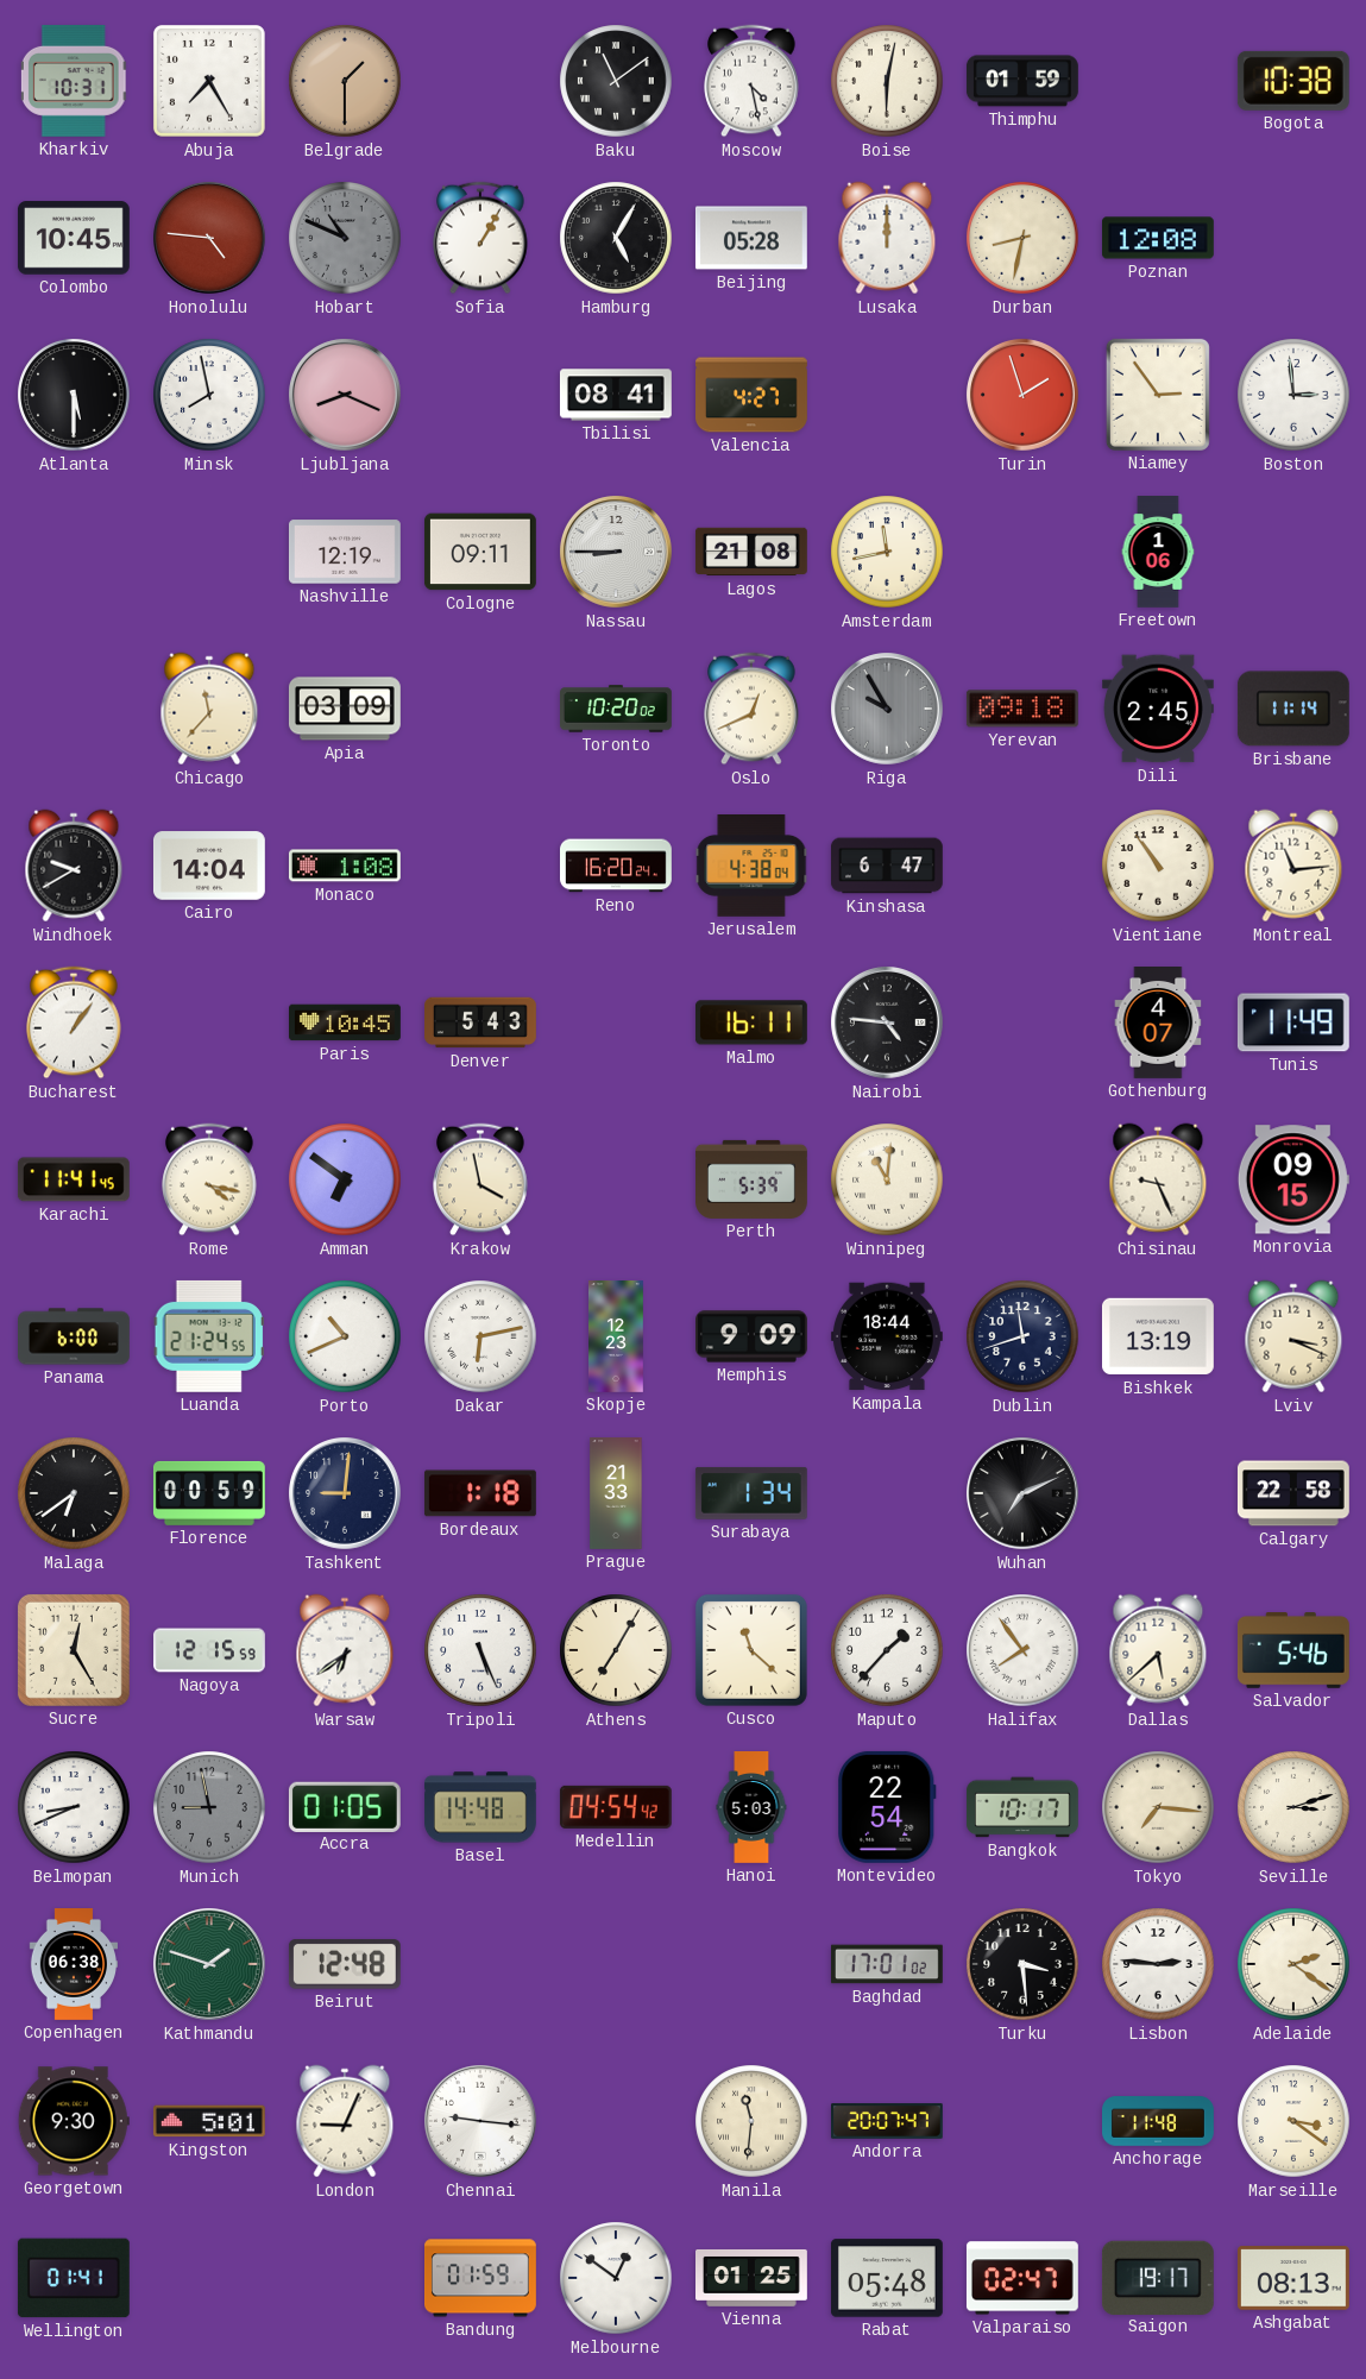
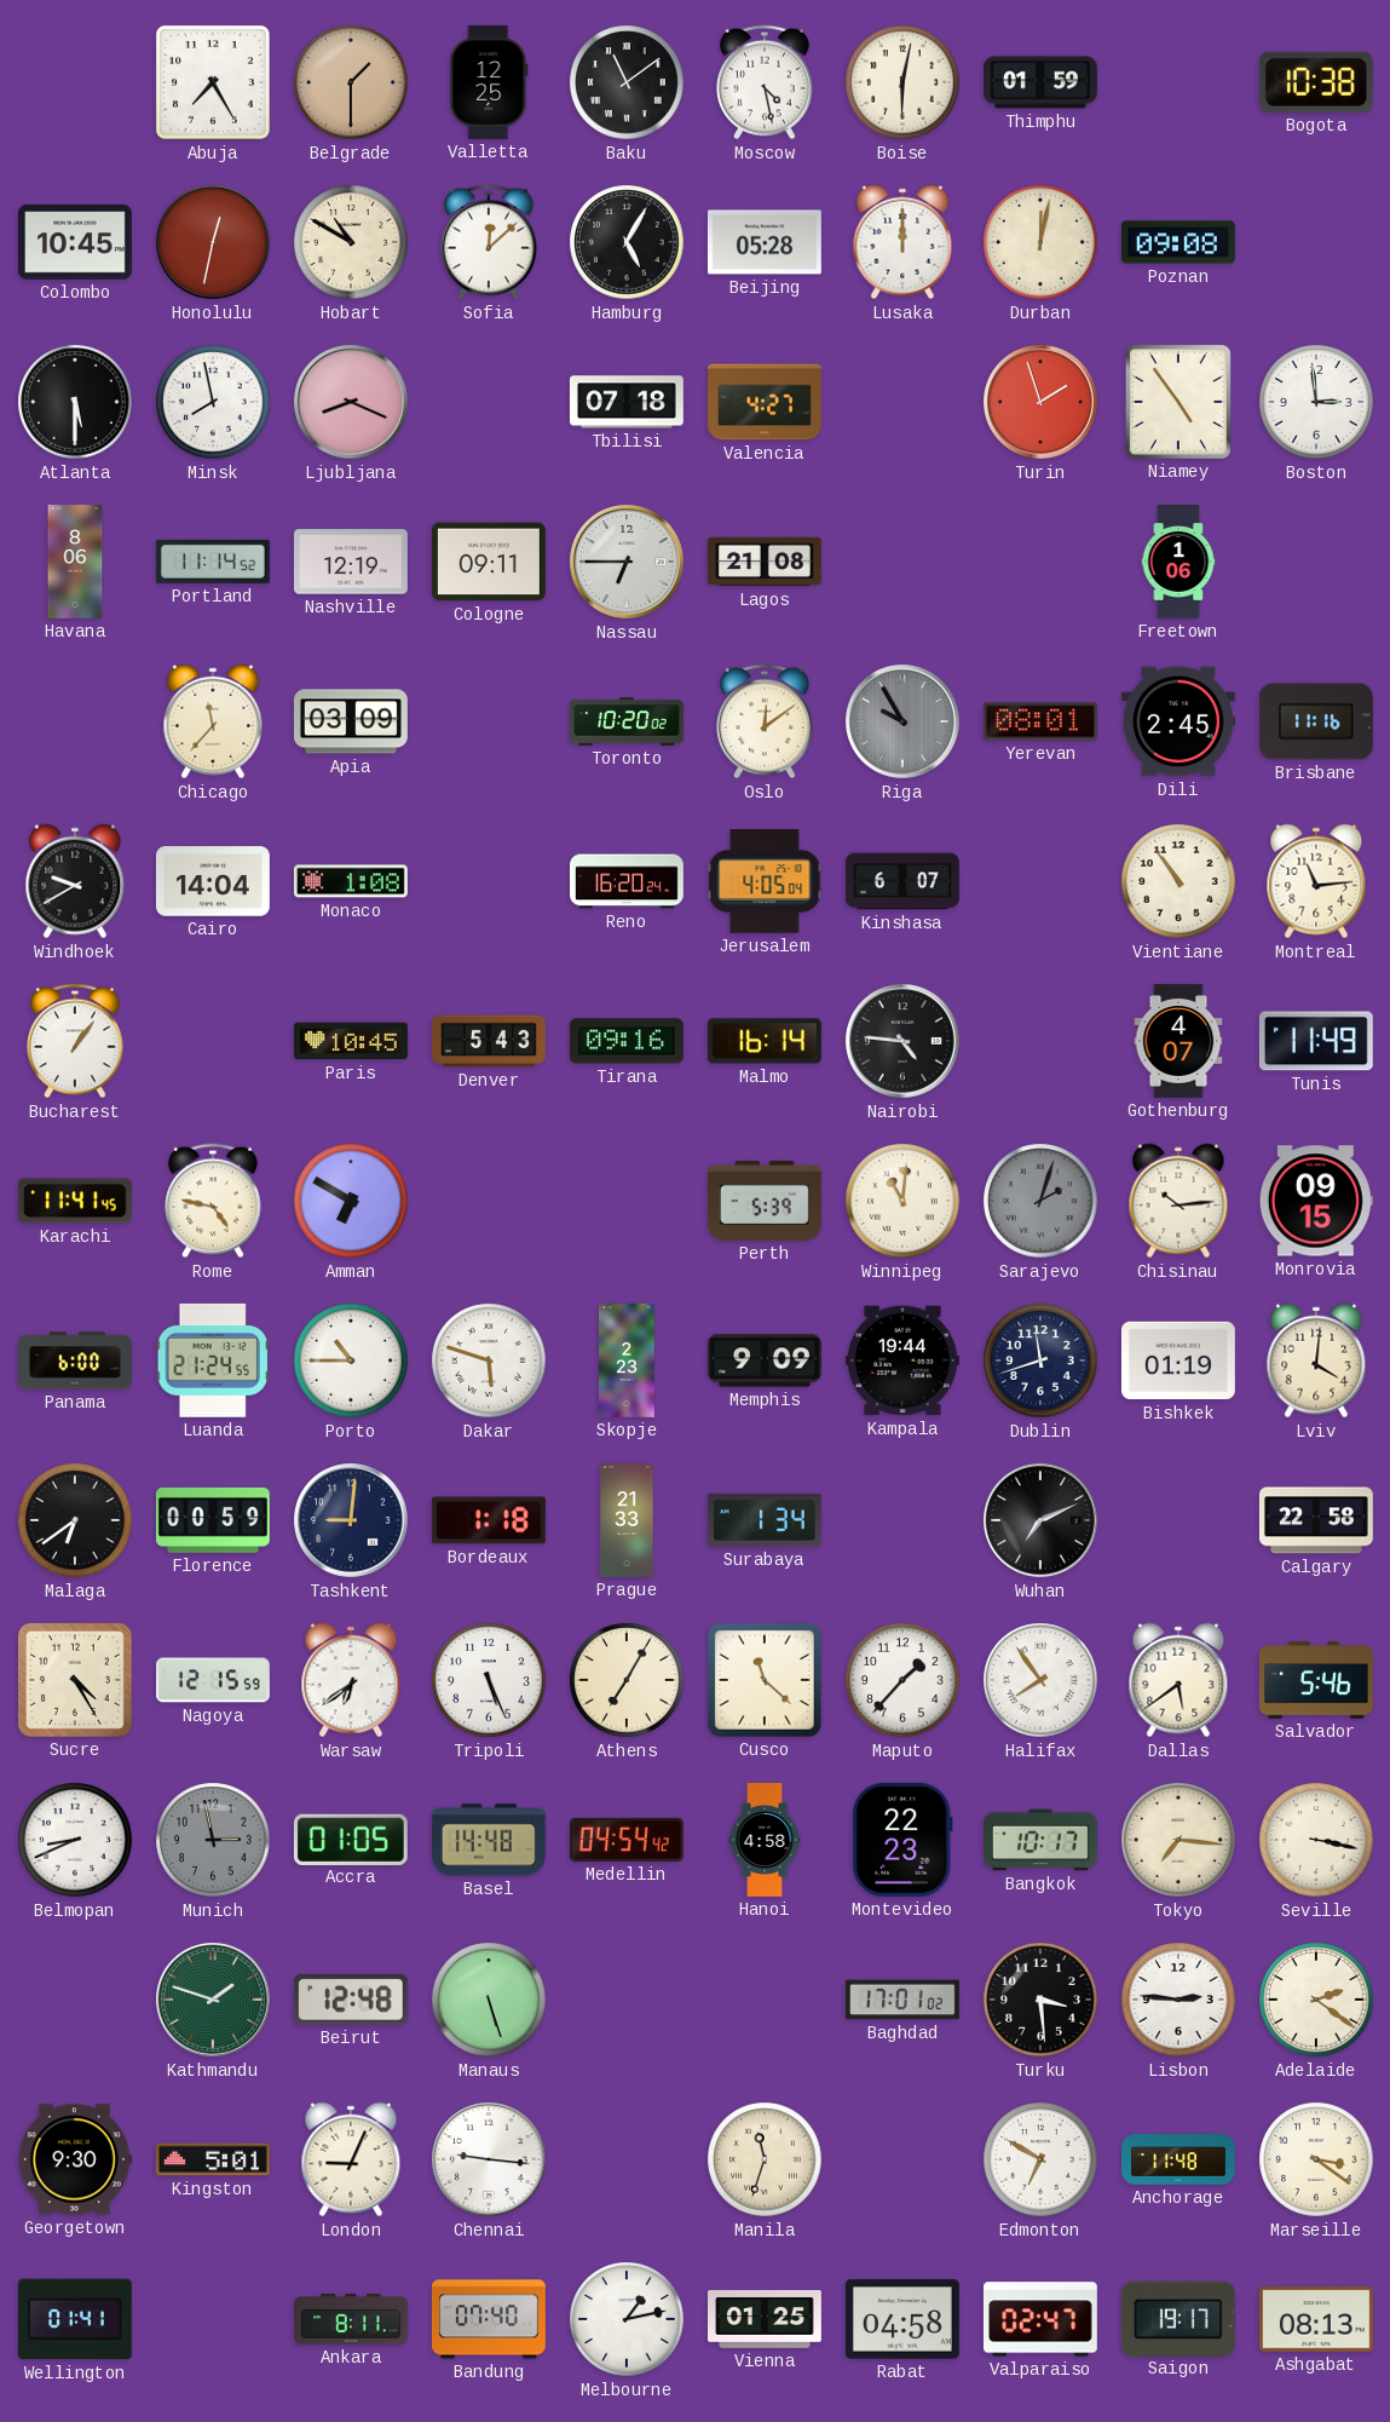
Kharkiv: 10:31 -> none
Valletta: none -> 12:25
Honolulu: 4:46 -> 12:32
Hobart: 10:49 -> 10:50
Hobart dial: grey -> cream
Sofia: 1:05 -> 12:08
Durban: 8:32 -> 12:02
Poznan: 12:08 -> 09:08
Tbilisi: 08:41 -> 07:18
Niamey: 2:54 -> 4:54
Havana: none -> 8:06
Portland: none -> 11:14
Nassau: 8:45 -> 6:45
Amsterdam: 11:43 -> none
Oslo: 12:41 -> 12:09
Yerevan: 09:18 -> 08:01
Brisbane: 11:14 -> 11:16
Jerusalem: 4:38 -> 4:05
Kinshasa: 6:47 -> 6:07
Tirana: none -> 09:16
Malmo: 16:11 -> 16:14
Rome: 4:17 -> 4:47
Amman: 6:51 -> 6:50
Krakow: 3:58 -> none
Sarajevo: none -> 2:03
Chisinau: 9:26 -> 10:14
Porto: 10:41 -> 10:45
Dakar: 6:13 -> 5:48
Skopje: 12:23 -> 2:23
Kampala: 18:44 -> 19:44
Bishkek: 13:19 -> 01:19
Lviv: 3:19 -> 4:01
Sucre: 12:25 -> 4:25
Dallas: 5:38 -> 5:39
Munich: 8:58 -> 2:58
Hanoi: 5:03 -> 4:58
Montevideo: 22:54 -> 22:23
Seville: 3:12 -> 3:17
Copenhagen: 06:38 -> none
Manaus: none -> 5:27
Manila: 11:31 -> 11:33
Andorra: 20:07 -> none
Edmonton: none -> 6:50
Ankara: none -> 8:11
Bandung: 01:59 -> 07:40
Melbourne: 12:51 -> 1:13
Rabat: 05:48 -> 04:58
